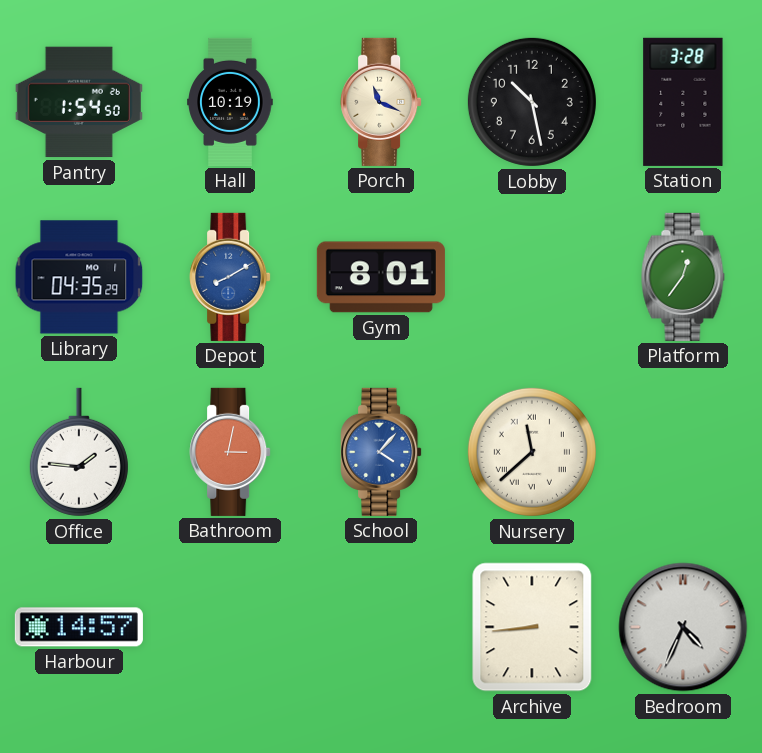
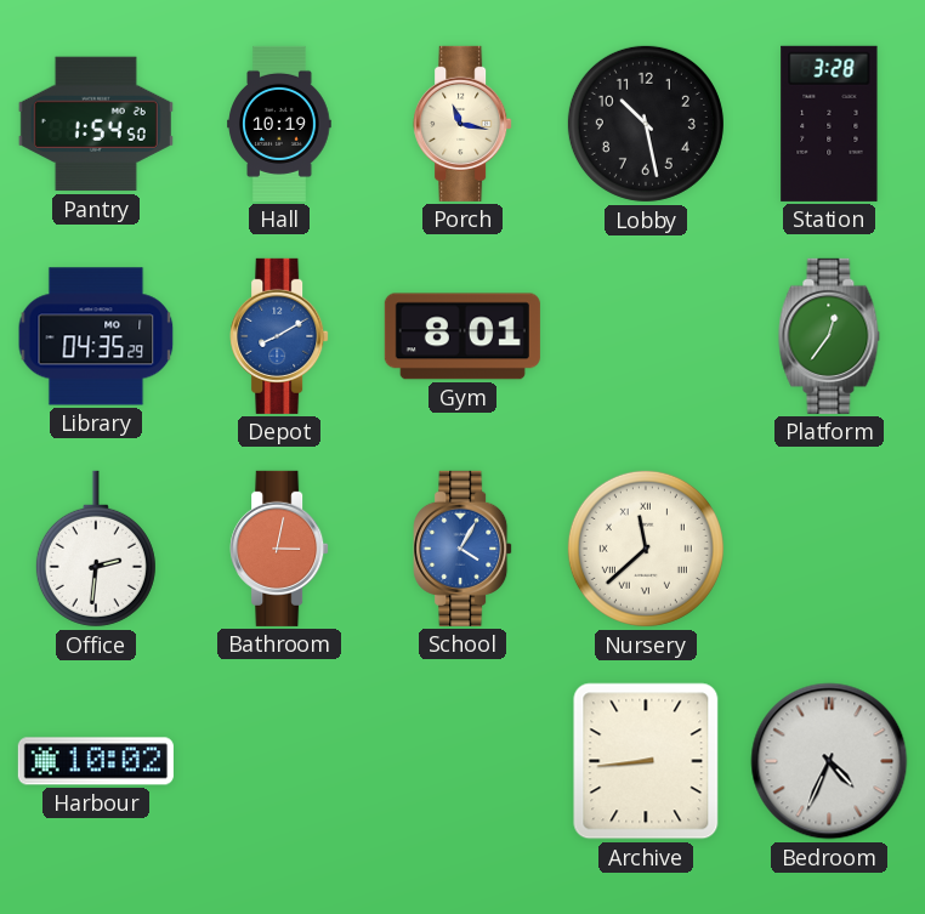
Porch: 11:19 -> 11:17
Office: 1:46 -> 2:31
School: 4:07 -> 4:05
Harbour: 14:57 -> 10:02
